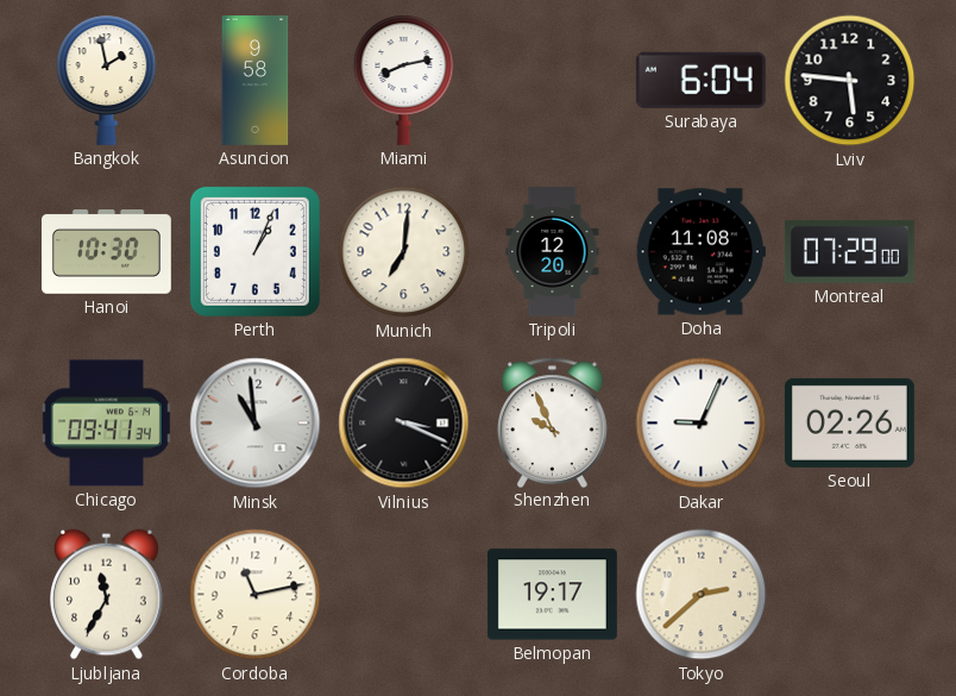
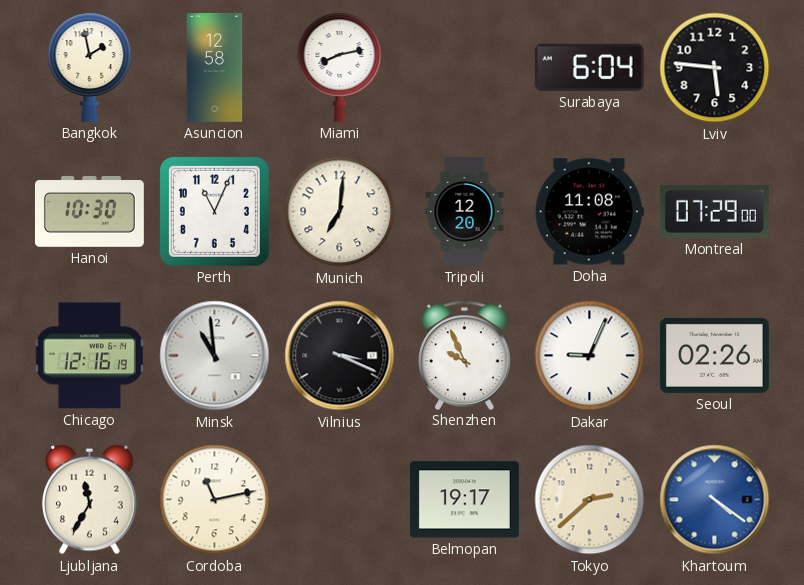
Asuncion: 9:58 -> 12:58
Perth: 1:04 -> 11:04
Chicago: 09:41 -> 12:16
Khartoum: none -> 4:21
